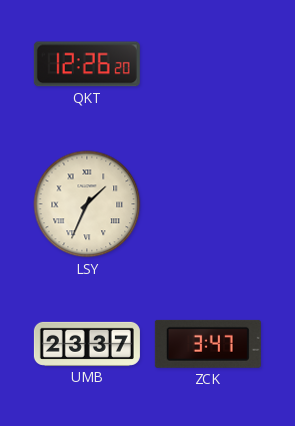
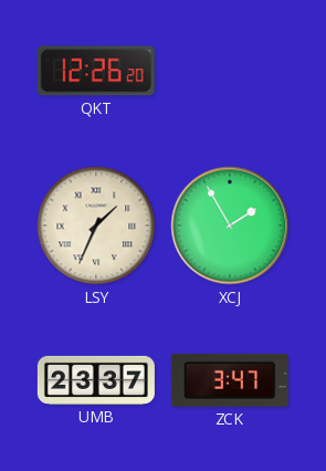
XCJ: none -> 1:55
